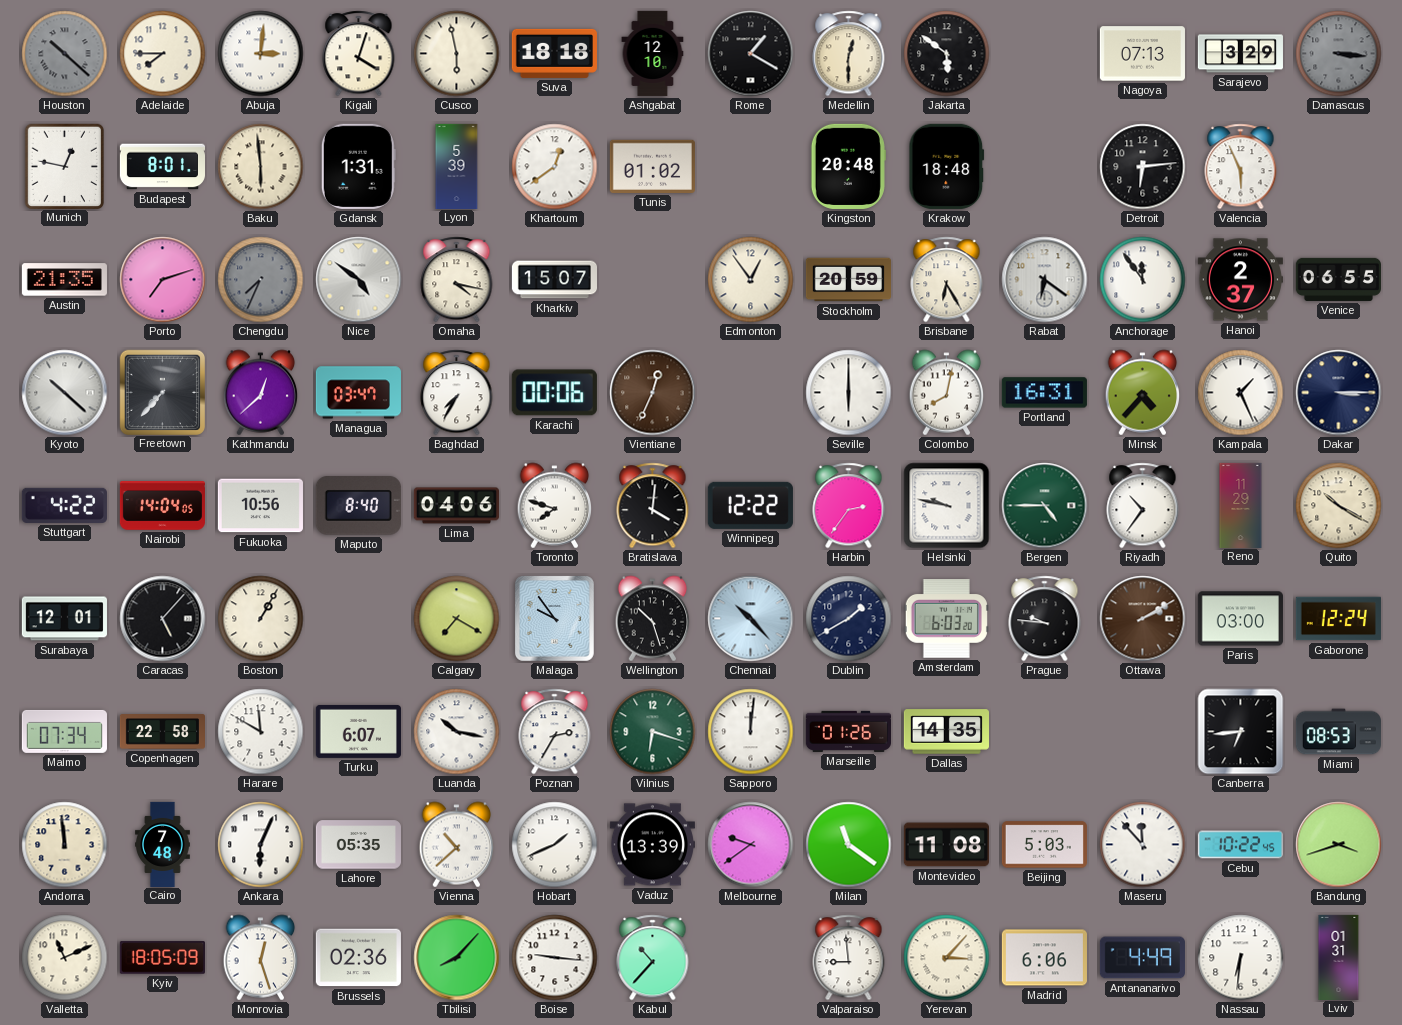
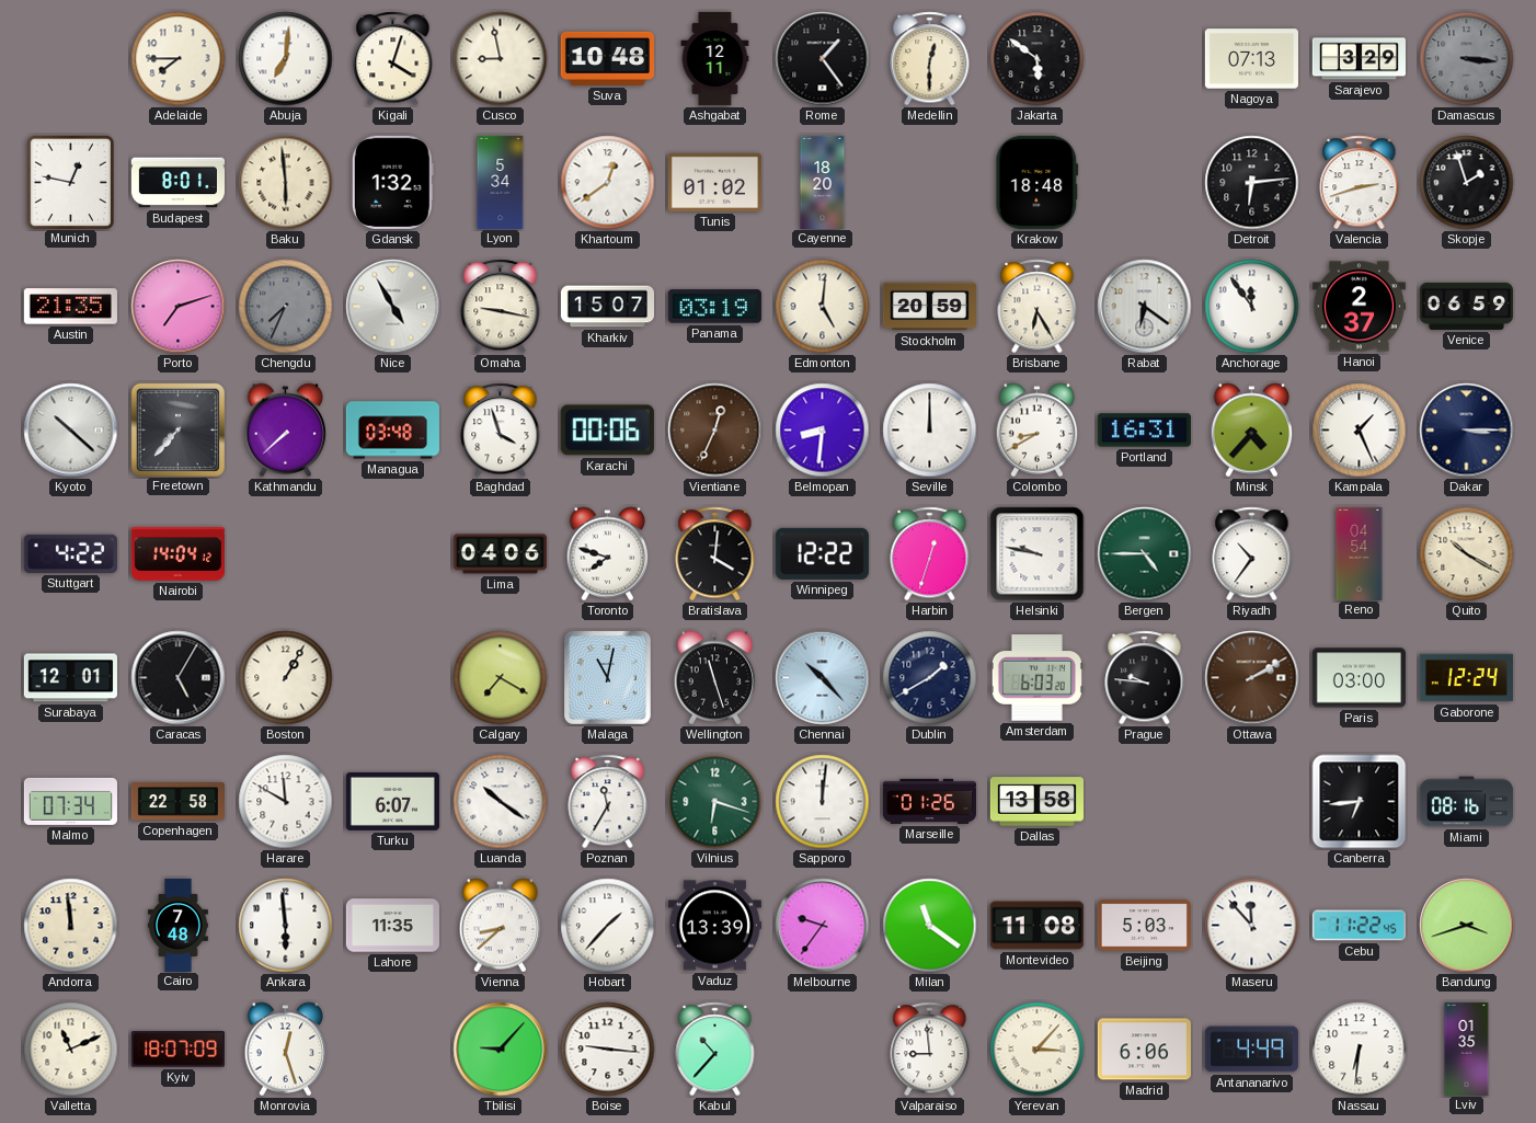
Houston: 10:22 -> none
Abuja: 3:01 -> 7:01
Cusco: 5:58 -> 8:58
Suva: 18:18 -> 10:48
Ashgabat: 12:10 -> 12:11
Rome: 1:20 -> 1:24
Gdansk: 1:31 -> 1:32
Lyon: 5:39 -> 5:34
Cayenne: none -> 18:20
Kingston: 20:48 -> none
Valencia: 5:56 -> 2:42
Skopje: none -> 1:57
Nice: 4:51 -> 4:55
Omaha: 4:17 -> 9:17
Panama: none -> 03:19
Edmonton: 12:54 -> 5:01
Venice: 06:55 -> 06:59
Kathmandu: 12:38 -> 7:38
Managua: 03:47 -> 03:48
Baghdad: 7:35 -> 3:57
Belmopan: none -> 8:31
Seville: 6:00 -> 12:00
Colombo: 8:02 -> 8:40
Nairobi: 14:04:05 -> 14:04:12
Fukuoka: 10:56 -> none
Maputo: 8:40 -> none
Harbin: 2:36 -> 12:33
Reno: 11:29 -> 04:54
Caracas: 5:07 -> 5:05
Malaga: 9:54 -> 11:02
Wellington: 10:27 -> 11:27
Luanda: 10:17 -> 10:21
Poznan: 2:35 -> 11:35
Dallas: 14:35 -> 13:58
Miami: 08:53 -> 08:16
Ankara: 6:04 -> 5:59
Lahore: 05:35 -> 11:35
Vienna: 10:38 -> 8:38
Hobart: 1:41 -> 1:37
Melbourne: 9:39 -> 9:36
Cebu: 10:22 -> 11:22
Kyiv: 18:05 -> 18:07
Brussels: 02:36 -> none
Tbilisi: 8:07 -> 9:07
Lviv: 01:31 -> 01:35
